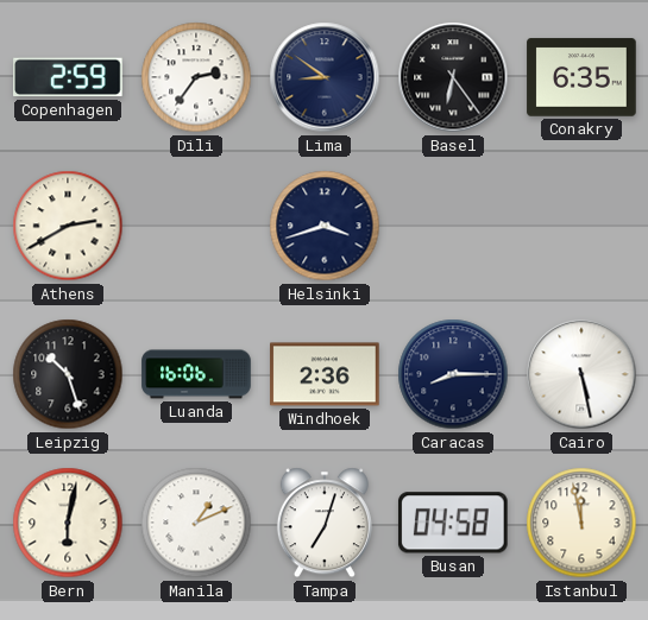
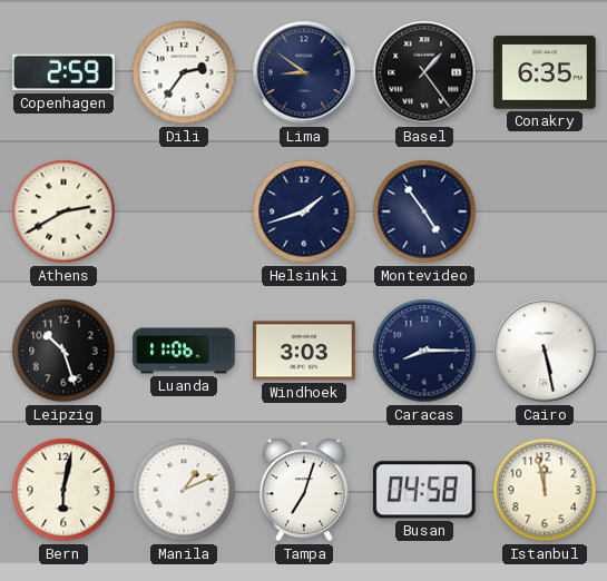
Basel: 6:24 -> 1:24
Helsinki: 3:42 -> 1:42
Montevideo: none -> 4:54
Luanda: 16:06 -> 11:06
Windhoek: 2:36 -> 3:03
